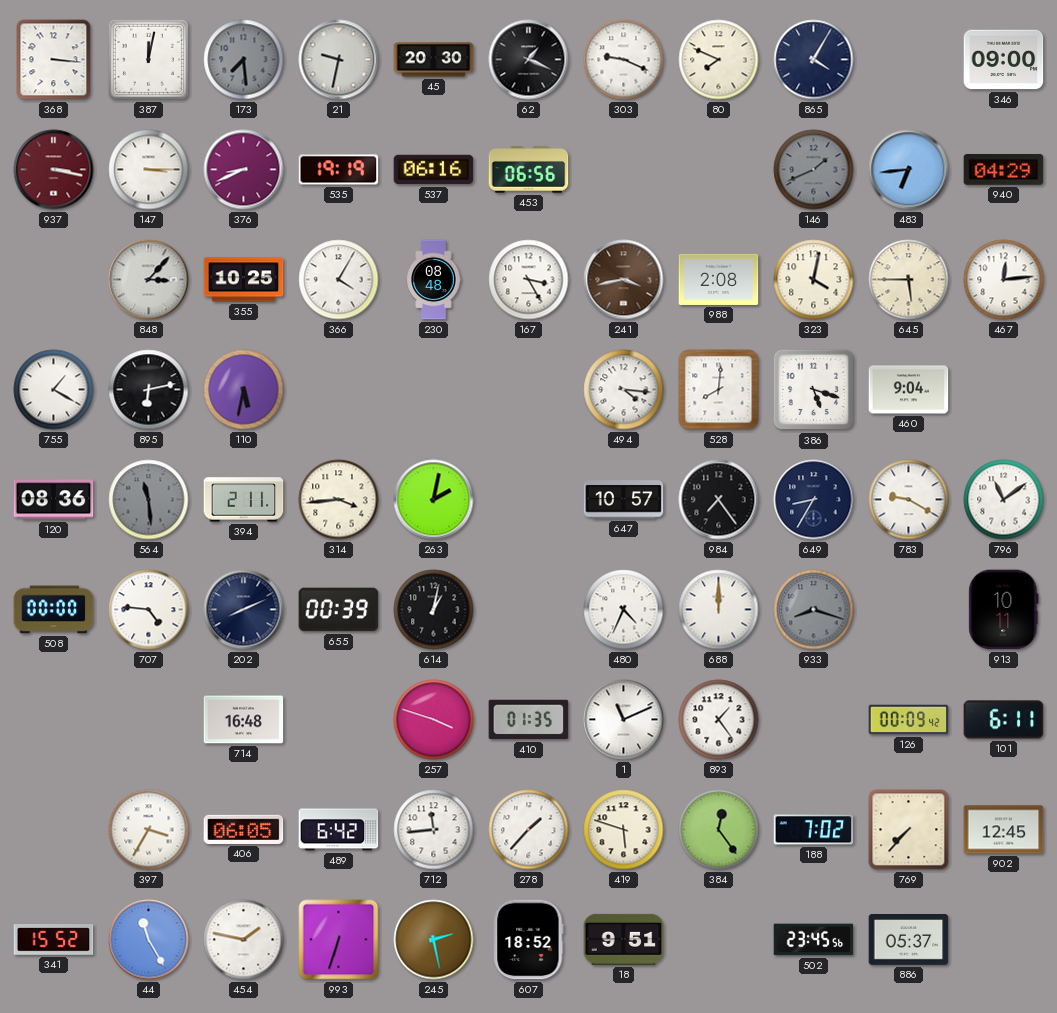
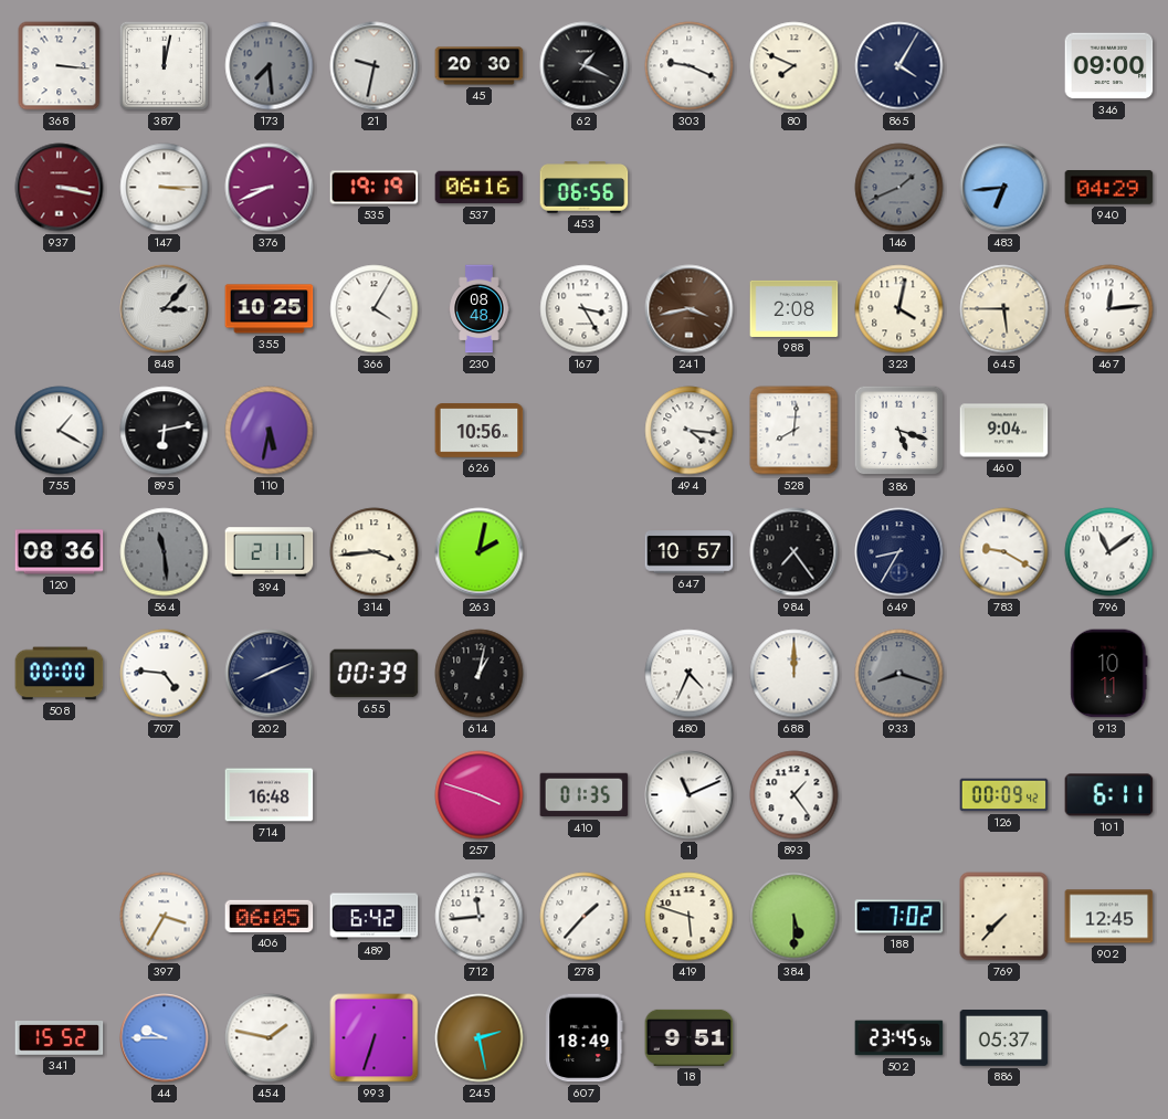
626: none -> 10:56
384: 12:24 -> 5:30
44: 11:25 -> 9:45
607: 18:52 -> 18:49
